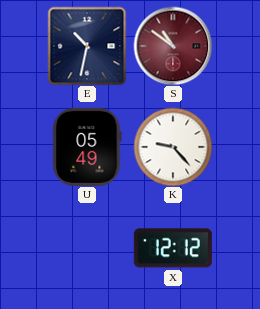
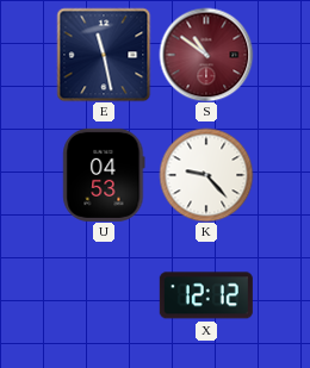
E: 10:32 -> 11:28
U: 05:49 -> 04:53
